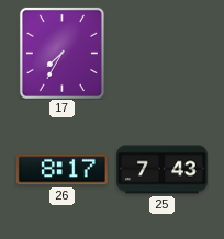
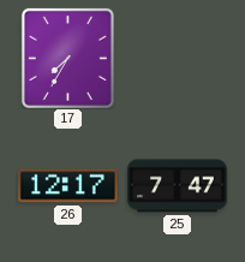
26: 8:17 -> 12:17
25: 7:43 -> 7:47
